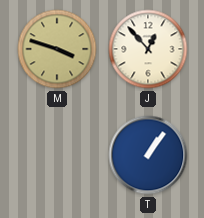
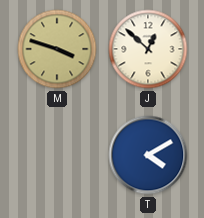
J: 12:53 -> 12:52
T: 1:06 -> 4:10
